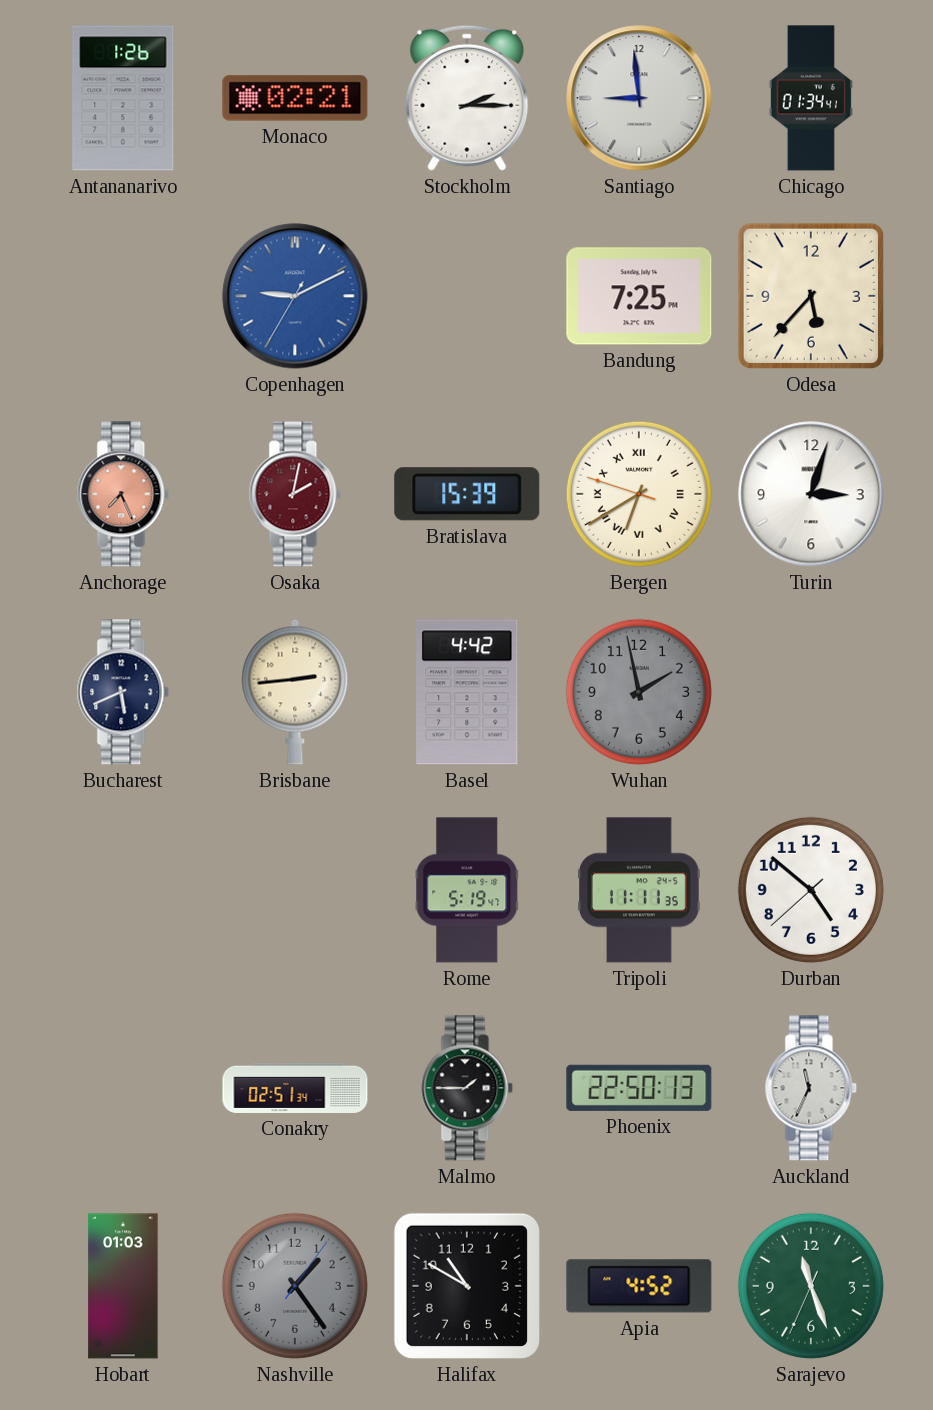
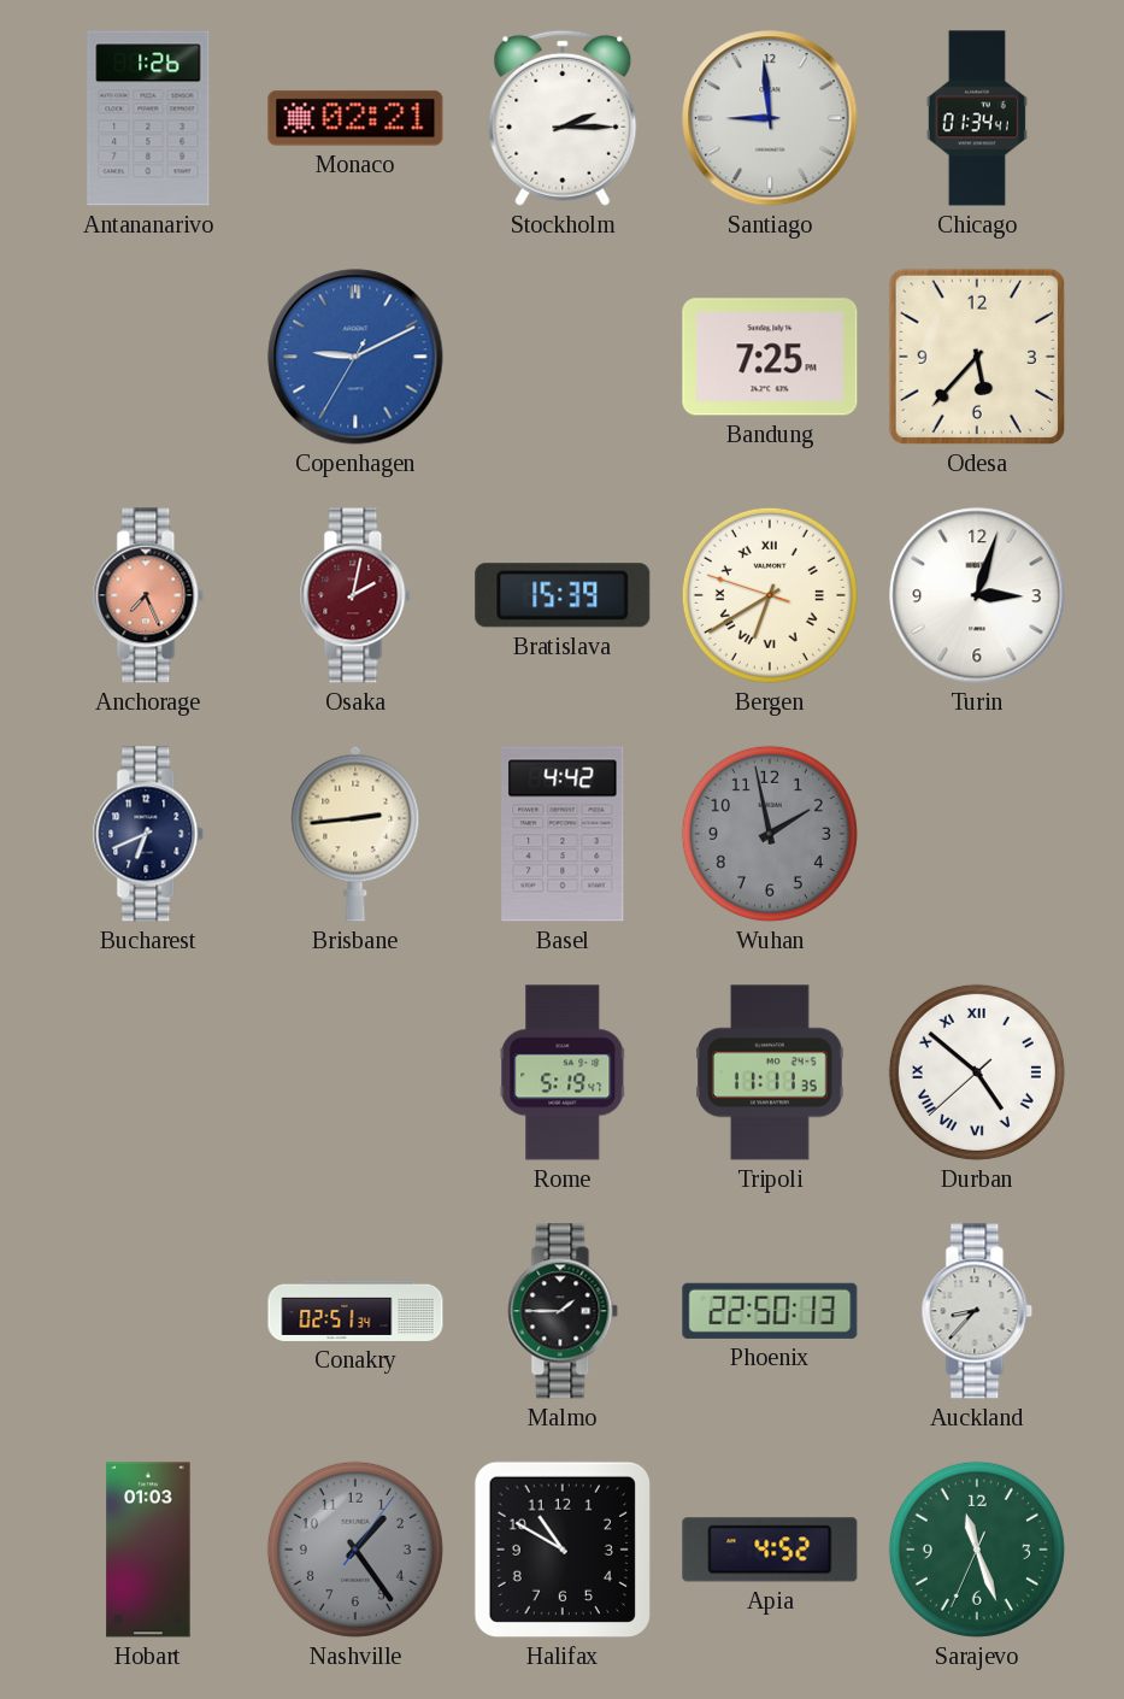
Bucharest: 5:41 -> 6:41
Durban numerals: Arabic -> Roman
Auckland: 11:34 -> 8:37
